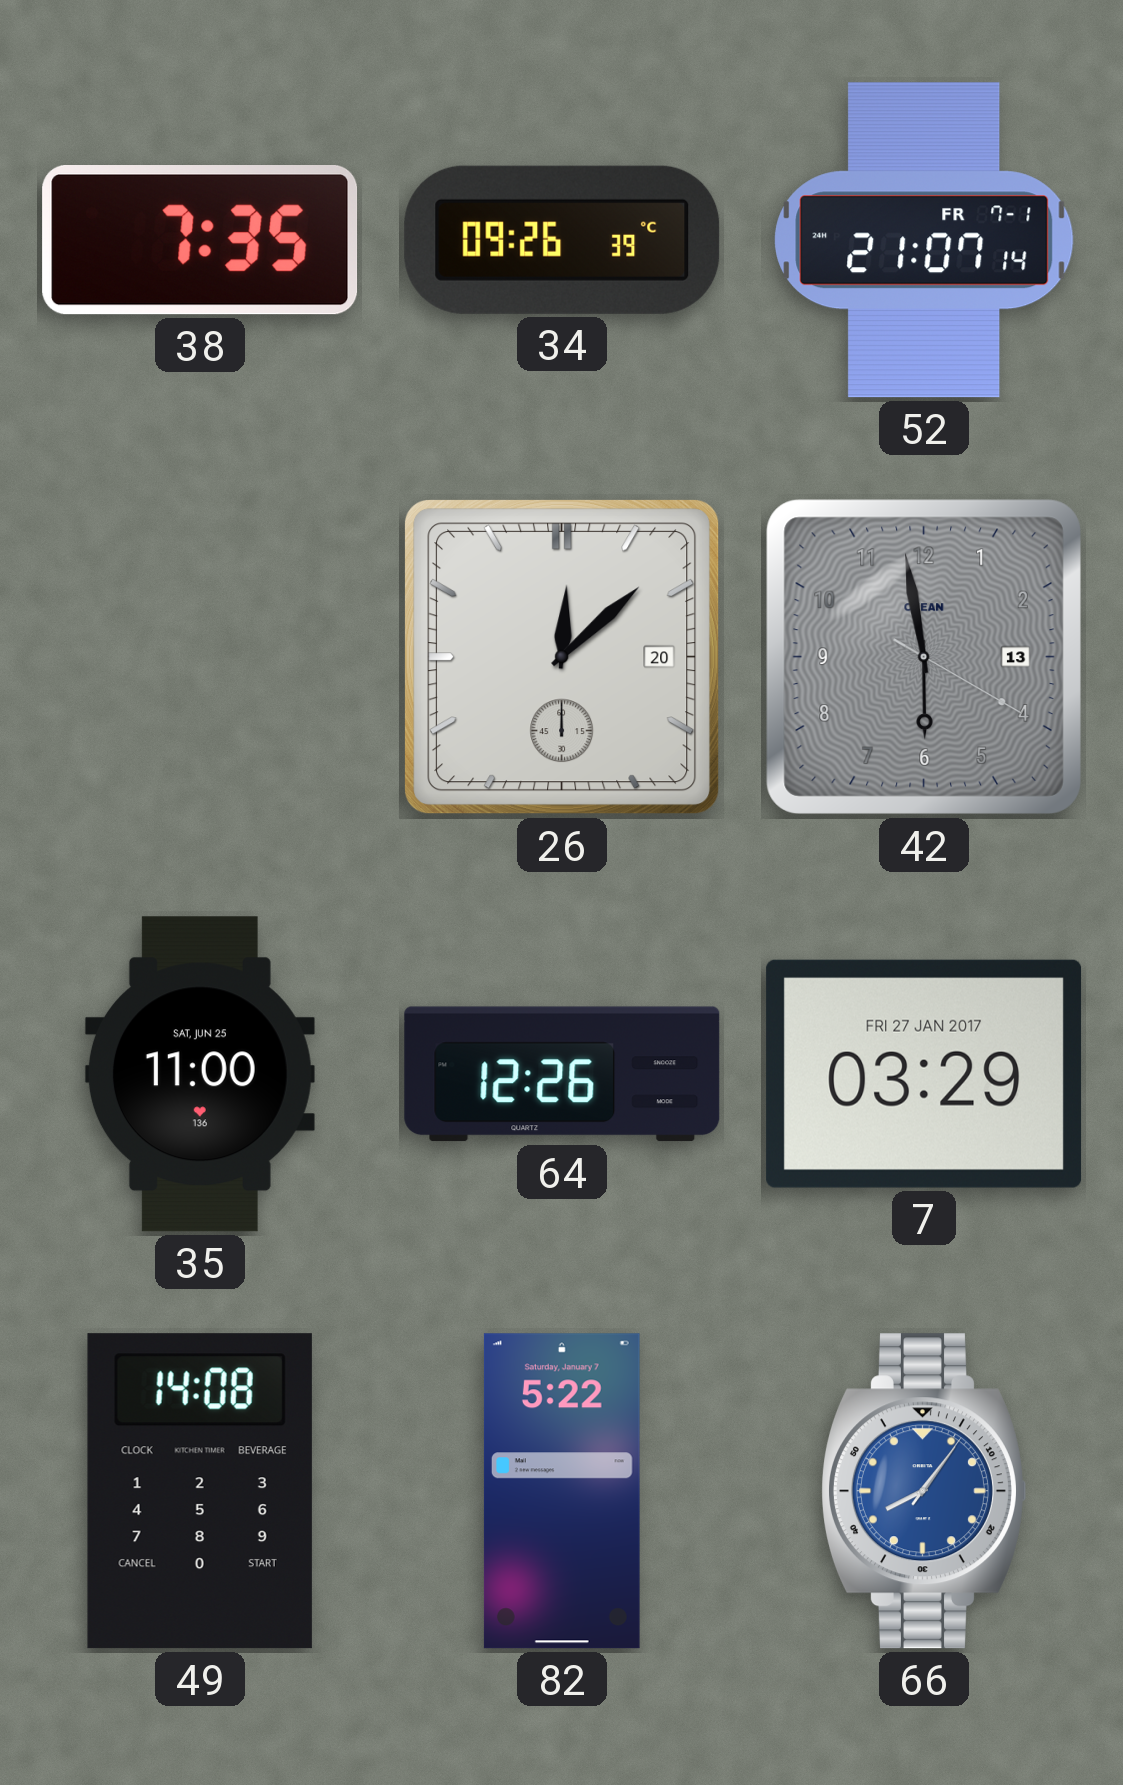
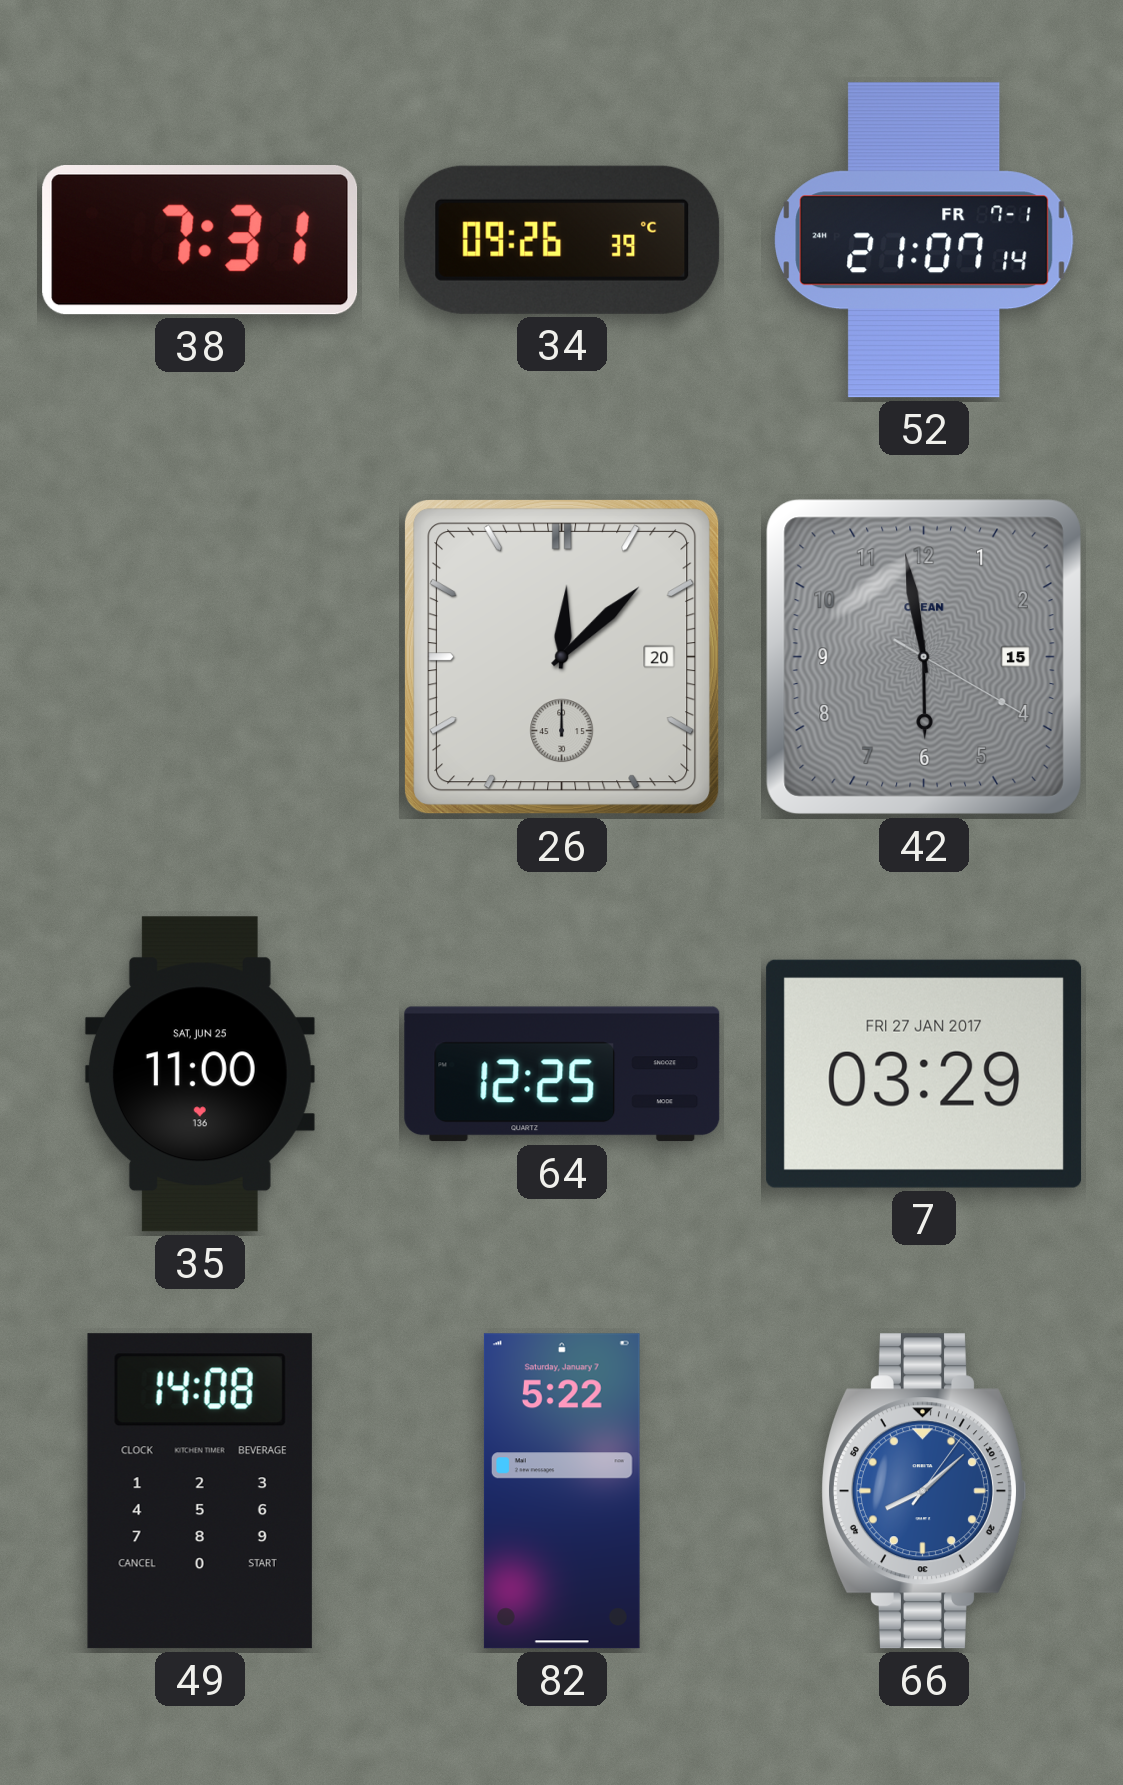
38: 7:35 -> 7:31
42 date: 13 -> 15
64: 12:26 -> 12:25
66: 8:06 -> 8:08
